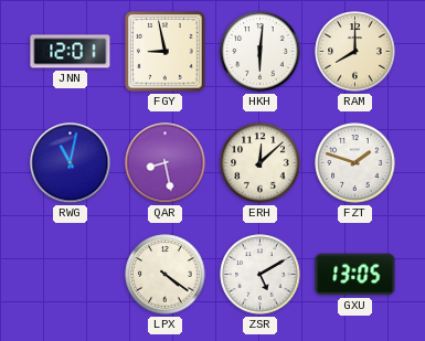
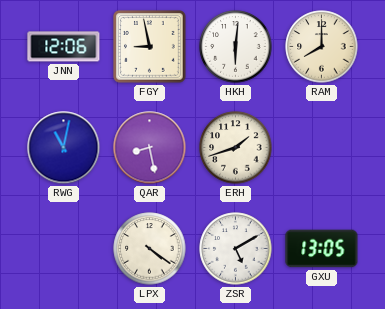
JNN: 12:01 -> 12:06
ERH: 12:08 -> 1:42
FZT: 1:48 -> none
